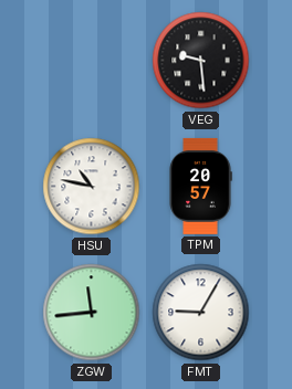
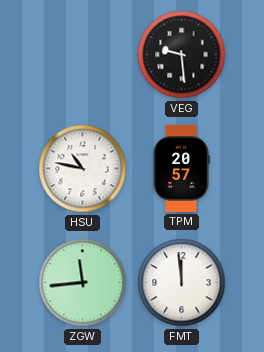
FMT: 9:05 -> 11:59
